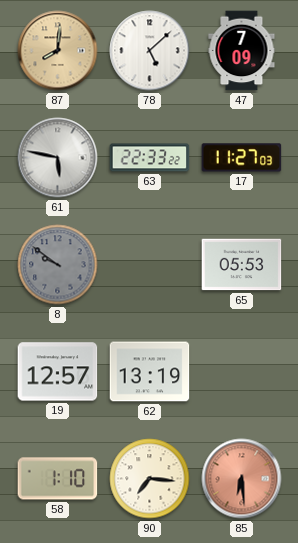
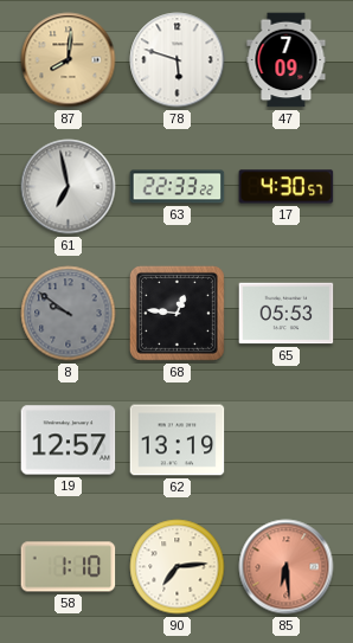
78: 5:08 -> 5:48
61: 5:47 -> 6:58
17: 11:27 -> 4:30
68: none -> 12:46
90: 7:16 -> 7:14
